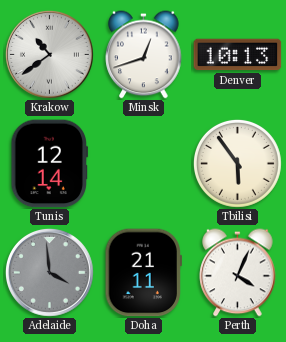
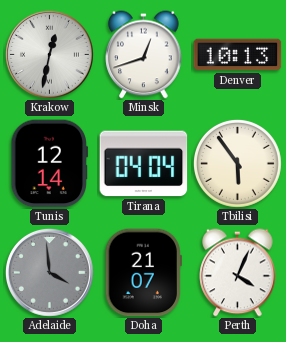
Krakow: 10:39 -> 12:32
Tirana: none -> 04:04
Doha: 21:11 -> 21:07
